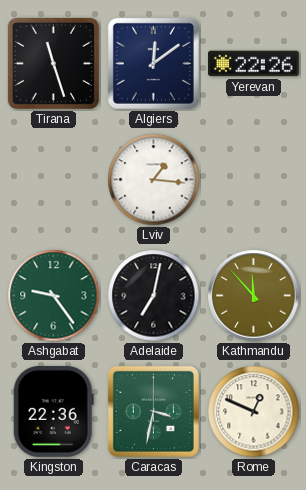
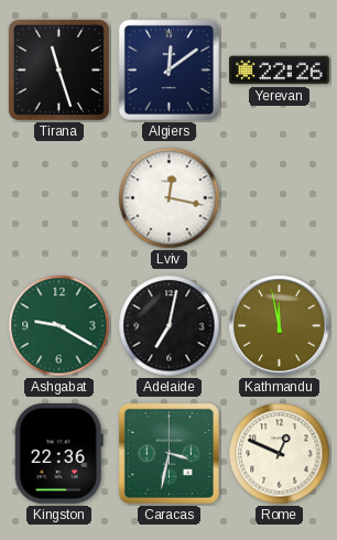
Lviv: 1:16 -> 12:17
Ashgabat: 9:24 -> 9:20
Kathmandu: 11:53 -> 11:58
